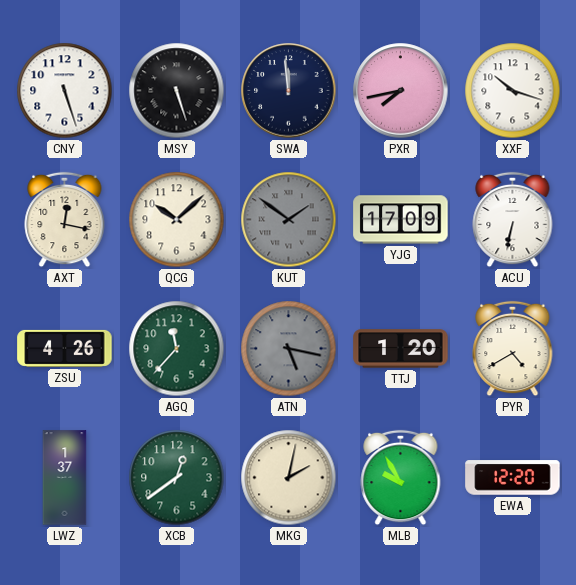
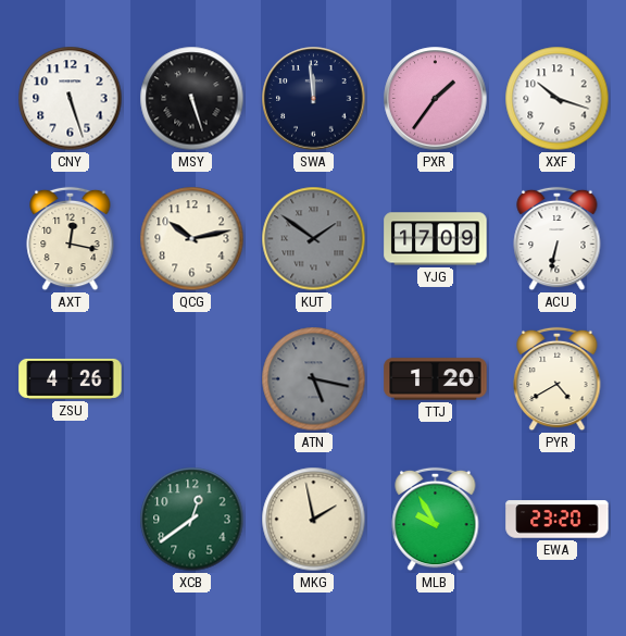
PXR: 7:43 -> 1:36
QCG: 10:08 -> 10:13
AGQ: 11:37 -> none
LWZ: 1:37 -> none
MKG: 2:02 -> 1:58
EWA: 12:20 -> 23:20
